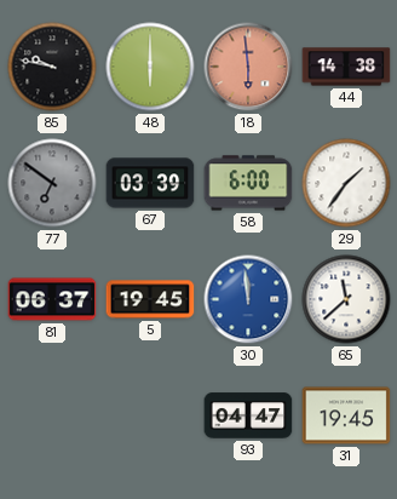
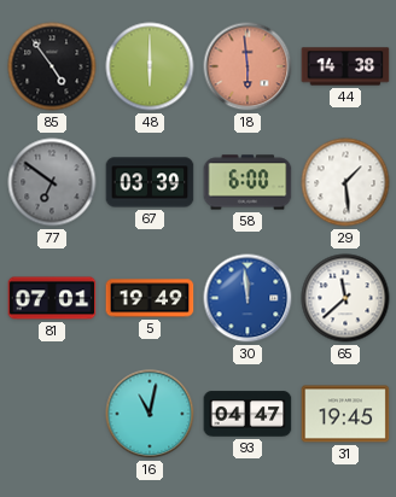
85: 9:47 -> 4:54
29: 1:36 -> 1:29
81: 06:37 -> 07:01
5: 19:45 -> 19:49
16: none -> 11:02
